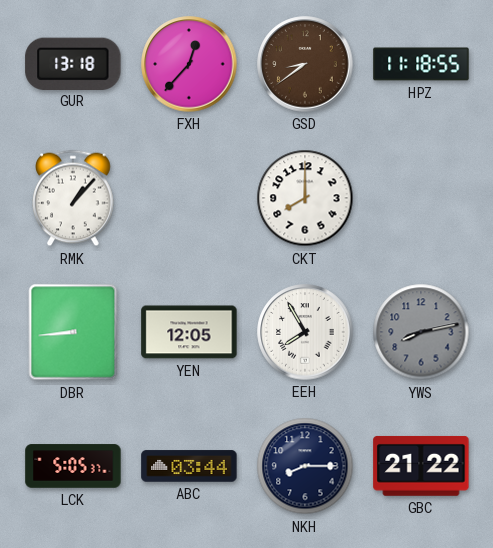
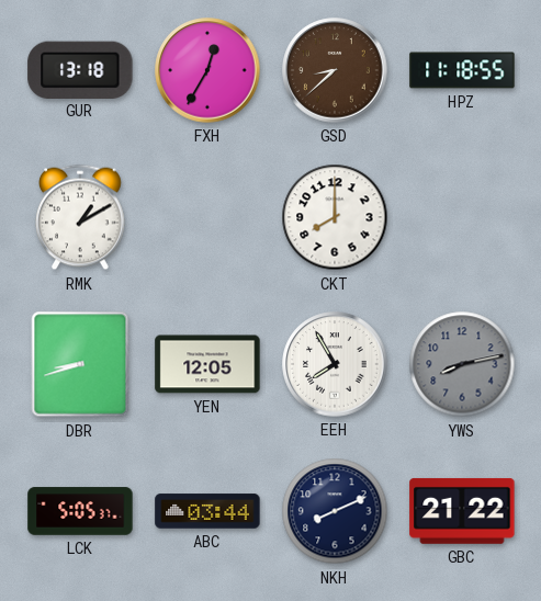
FXH: 12:37 -> 12:35
GSD: 8:39 -> 8:38
RMK: 1:07 -> 1:10
DBR: 8:44 -> 8:42
NKH: 8:15 -> 8:11
